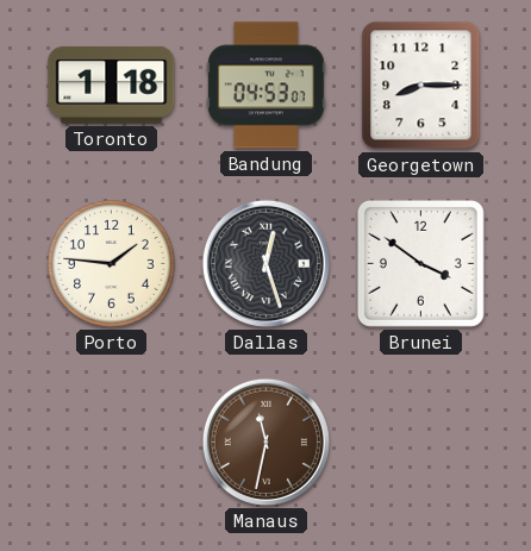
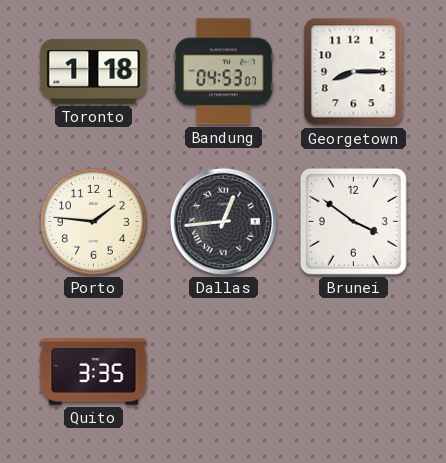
Dallas: 12:27 -> 12:44
Quito: none -> 3:35
Manaus: 11:32 -> none
